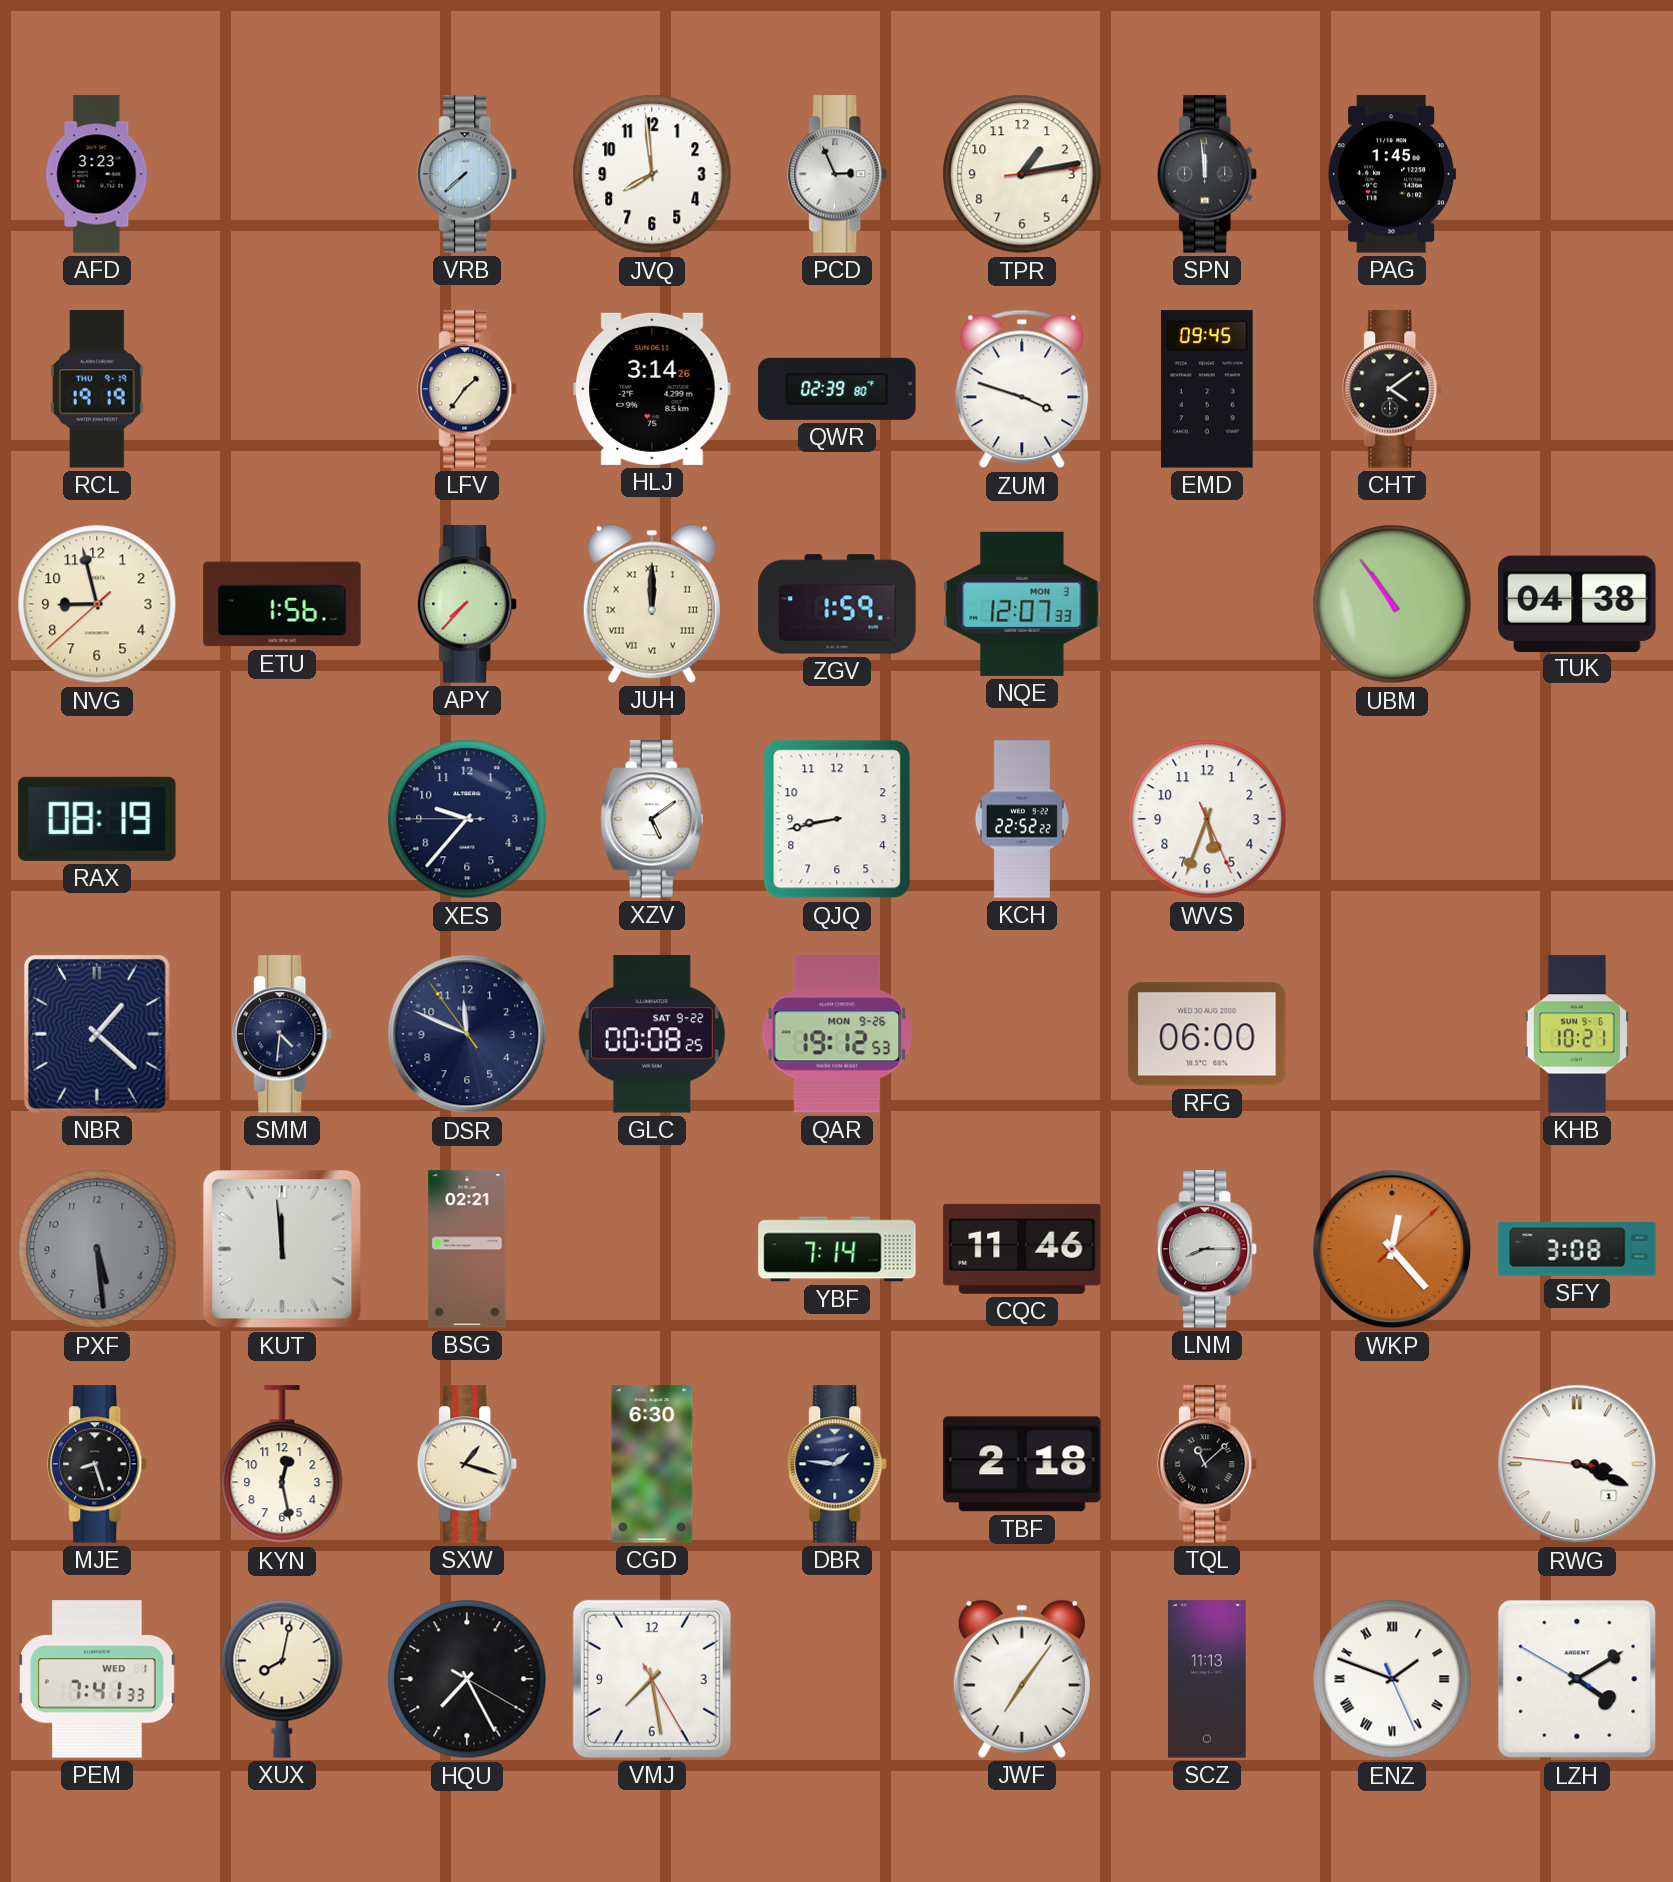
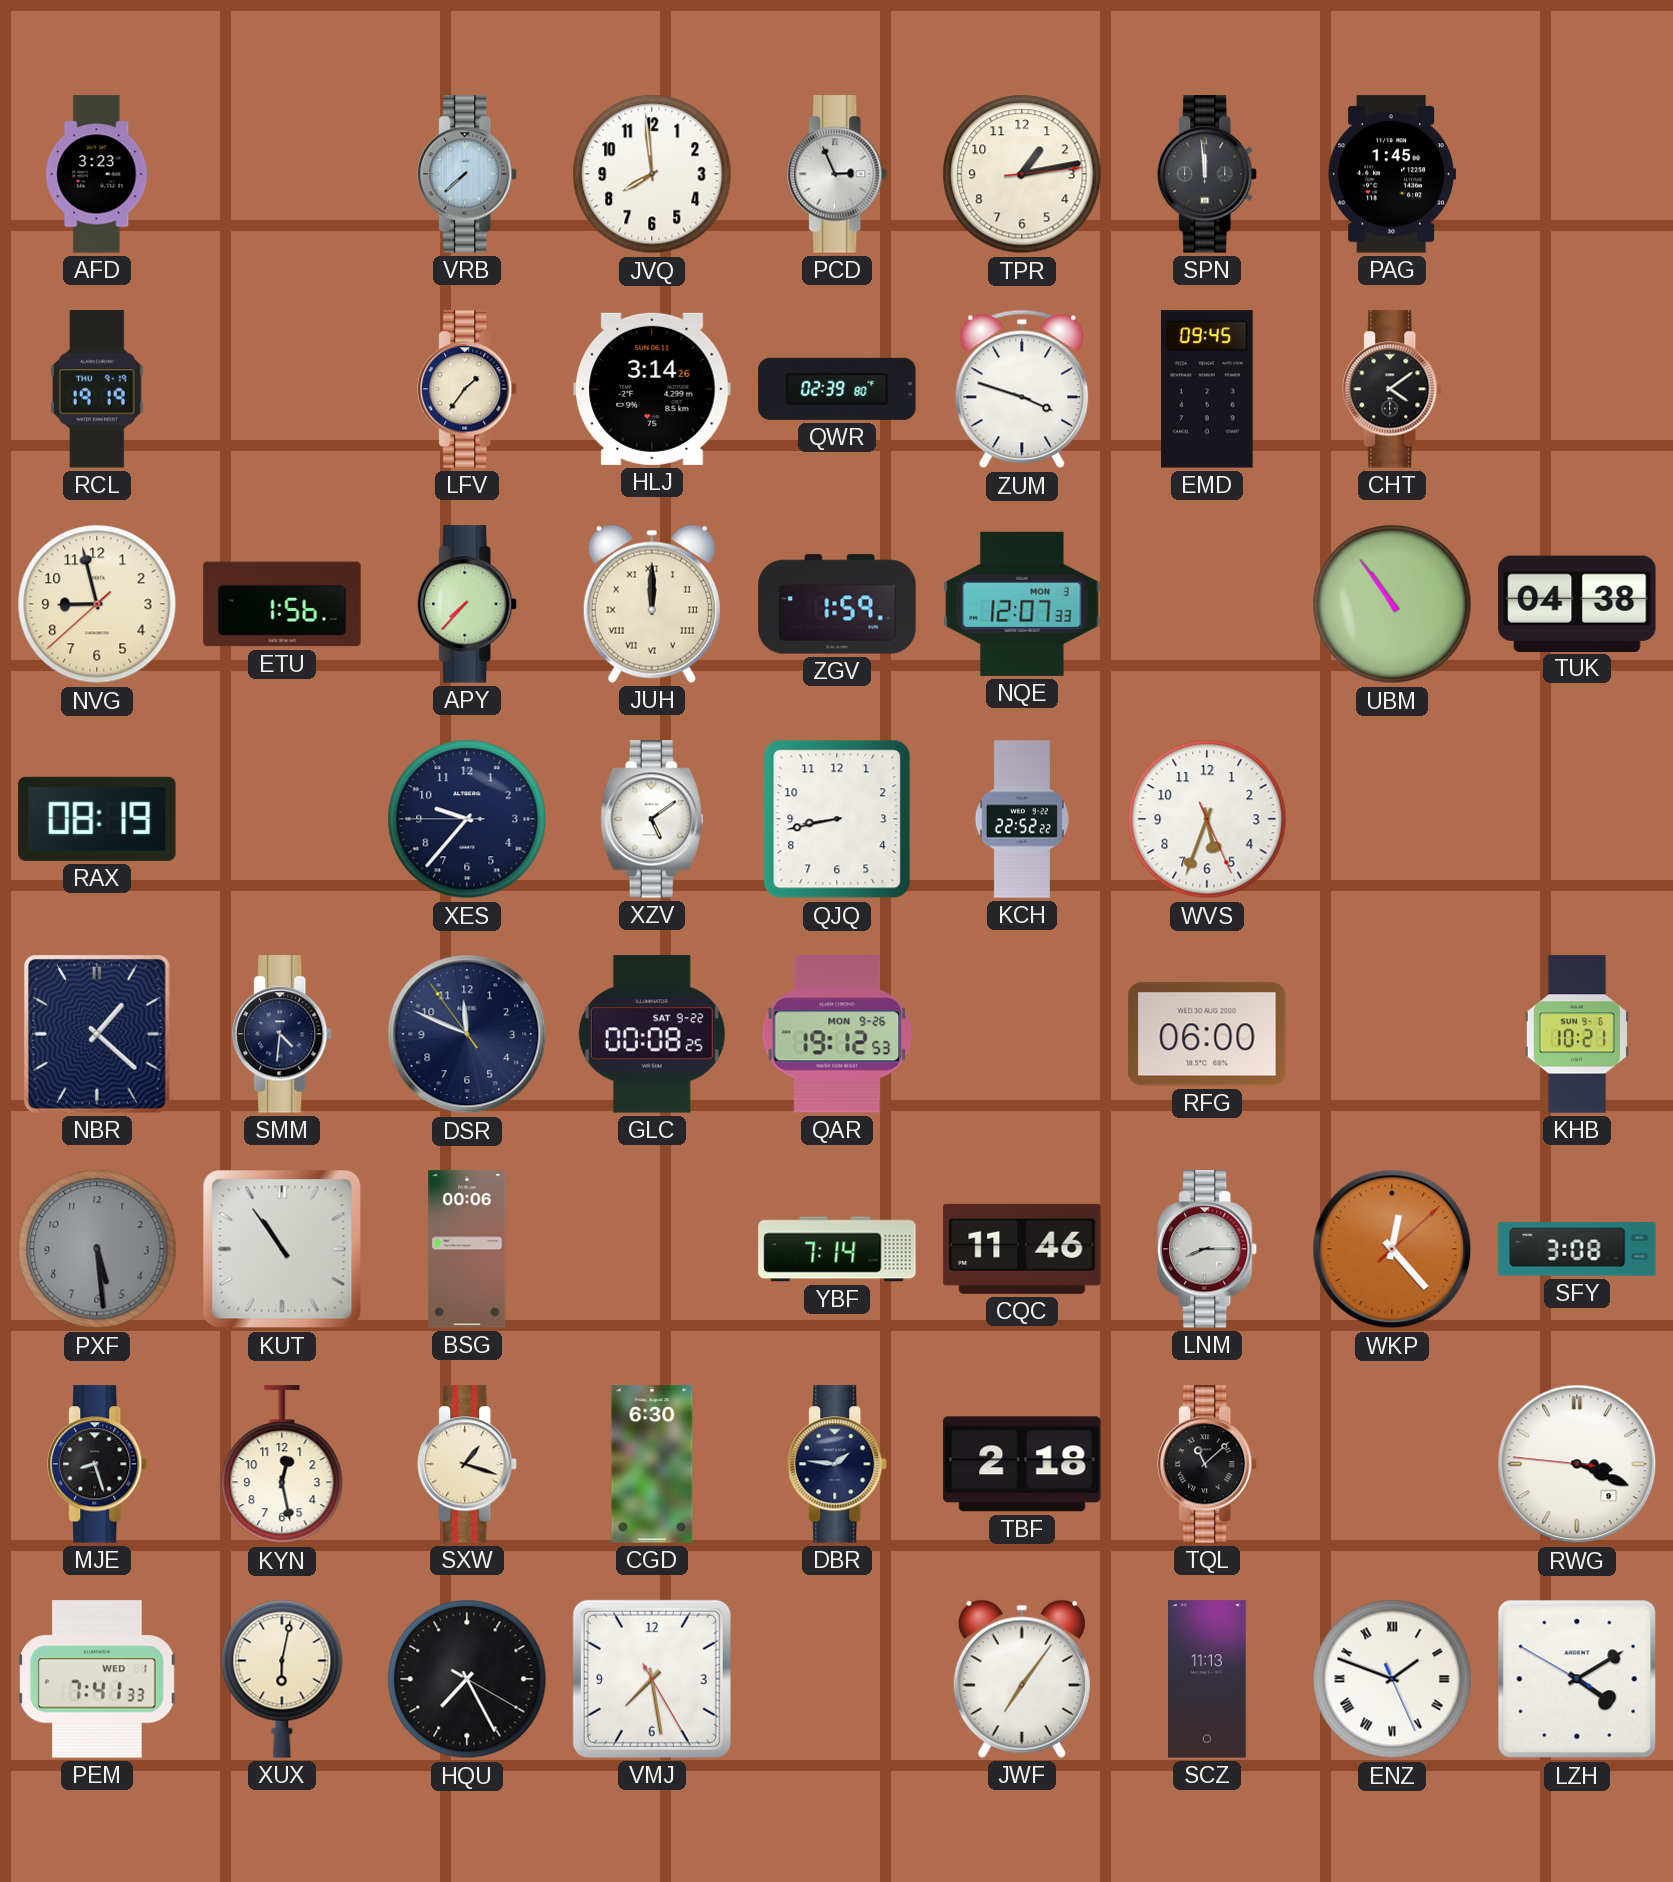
KUT: 11:59 -> 10:54
BSG: 02:21 -> 00:06
RWG date: 1 -> 9
XUX: 8:02 -> 6:02
